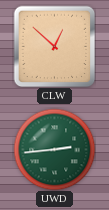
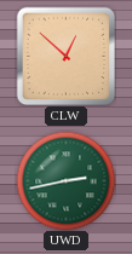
UWD: 2:44 -> 2:43
